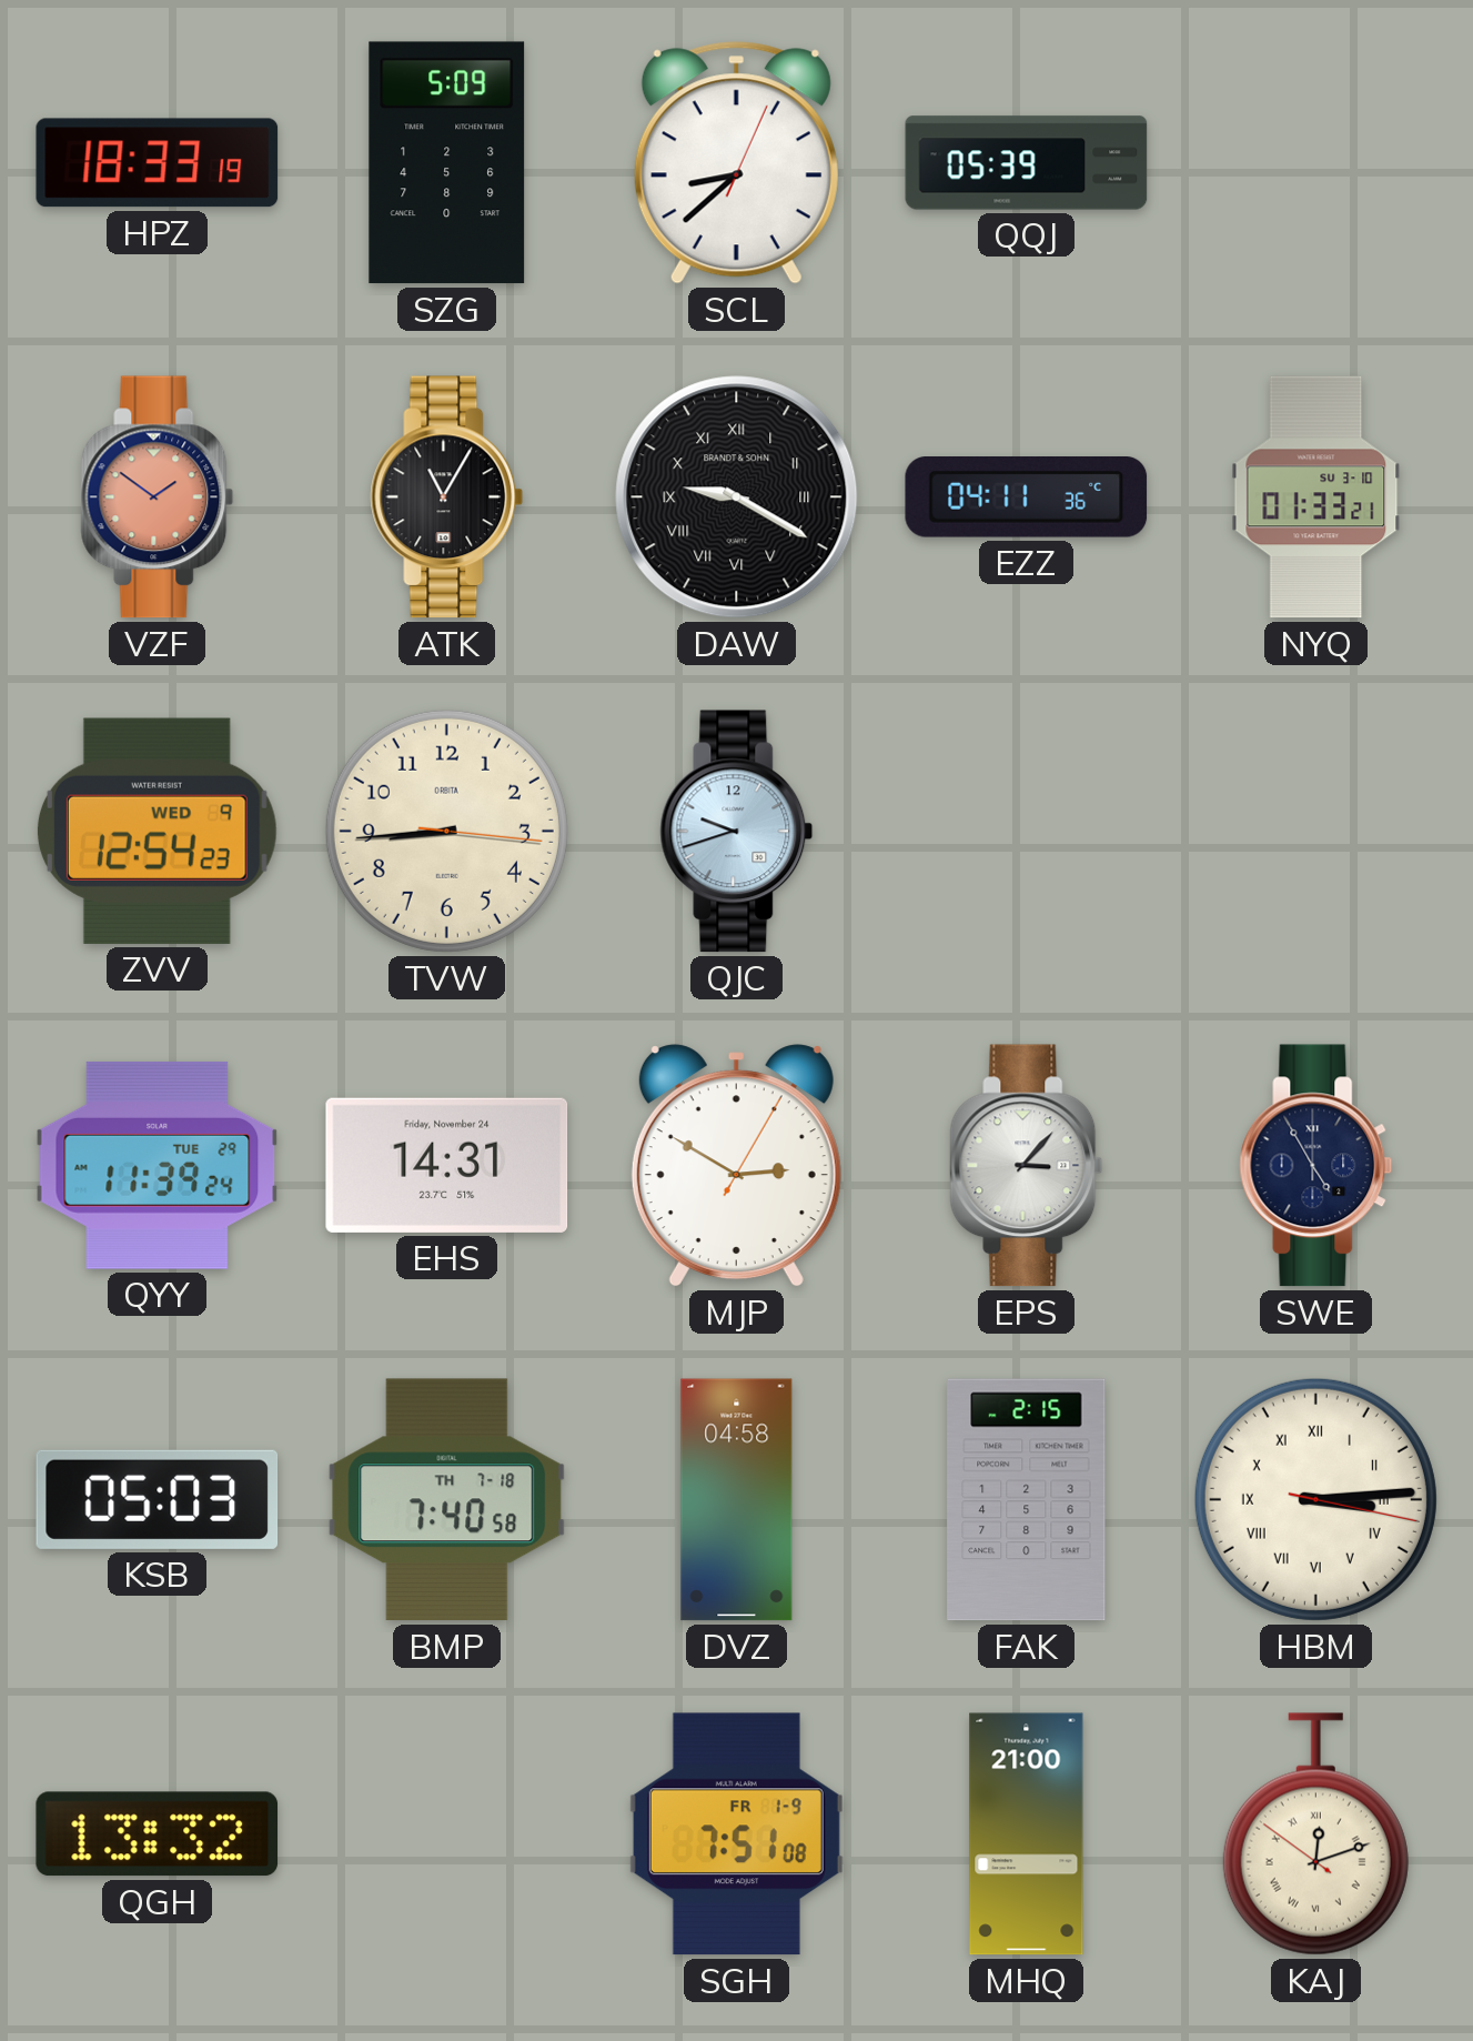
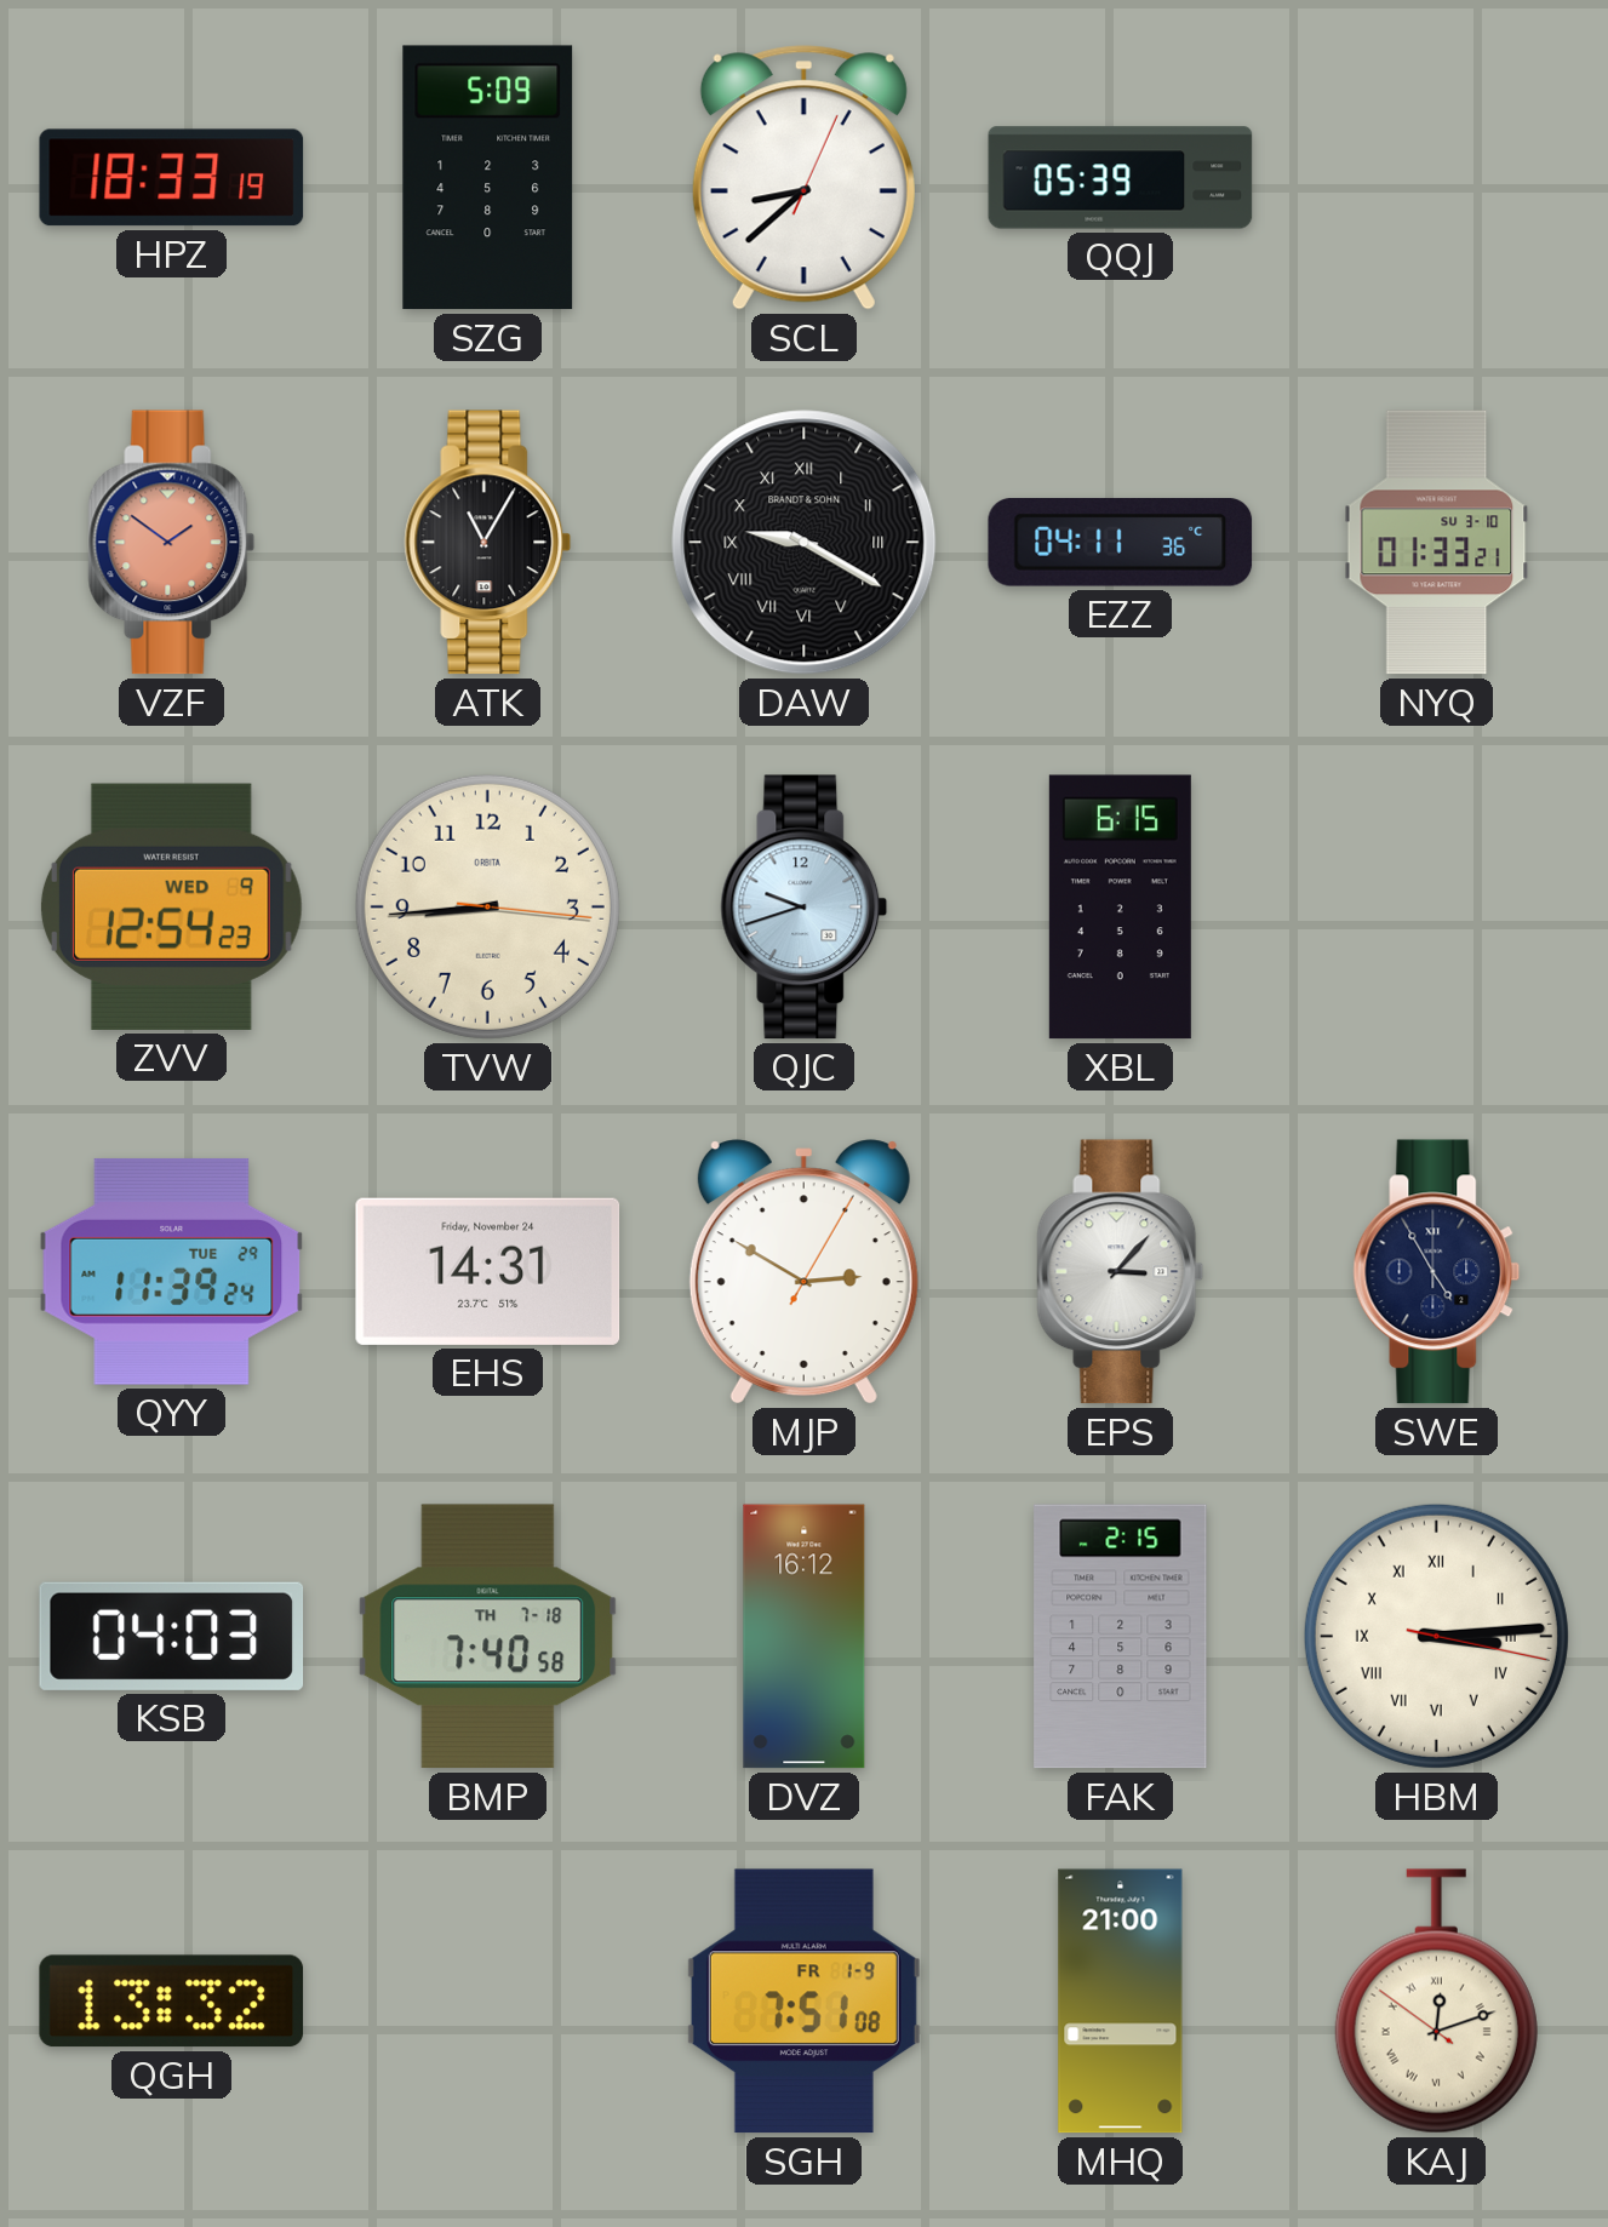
XBL: none -> 6:15
KSB: 05:03 -> 04:03
DVZ: 04:58 -> 16:12
